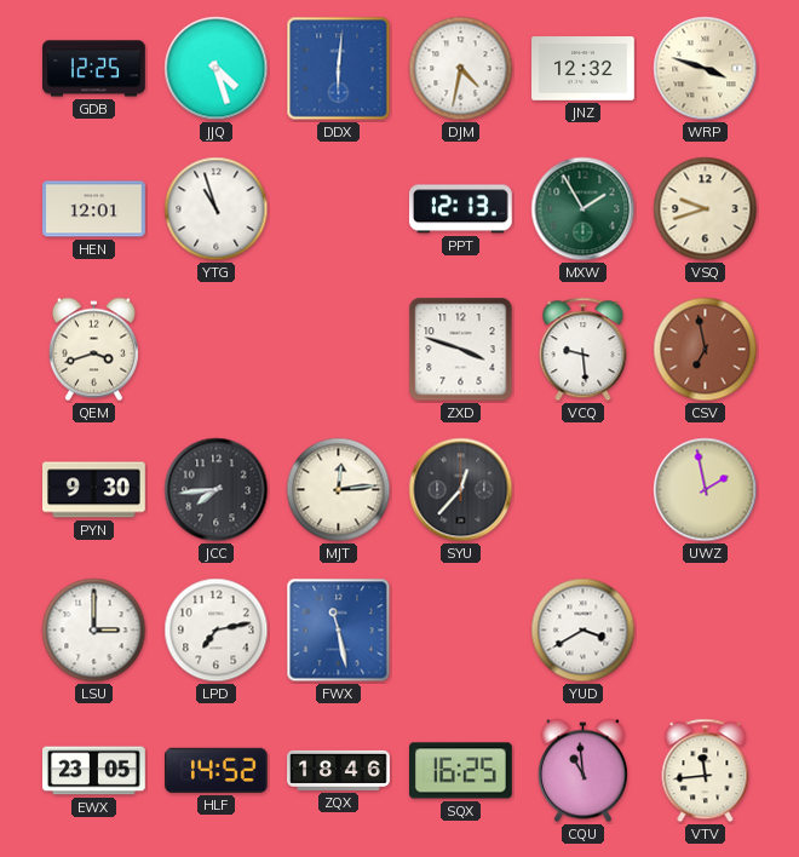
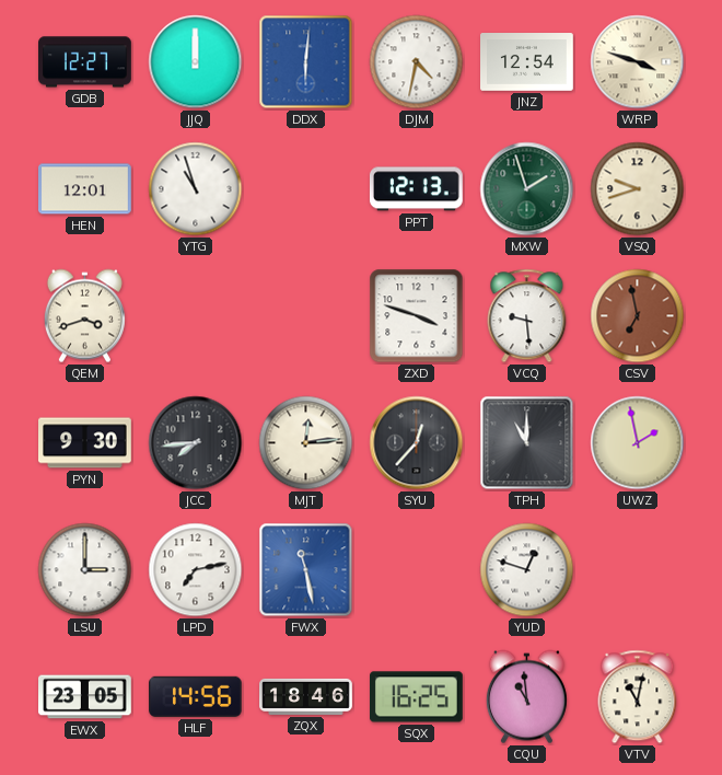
GDB: 12:25 -> 12:27
JJQ: 4:27 -> 12:00
JNZ: 12:32 -> 12:54
MXW: 1:55 -> 1:57
TPH: none -> 11:00
YUD: 3:40 -> 12:48
HLF: 14:52 -> 14:56
VTV: 11:44 -> 11:02
